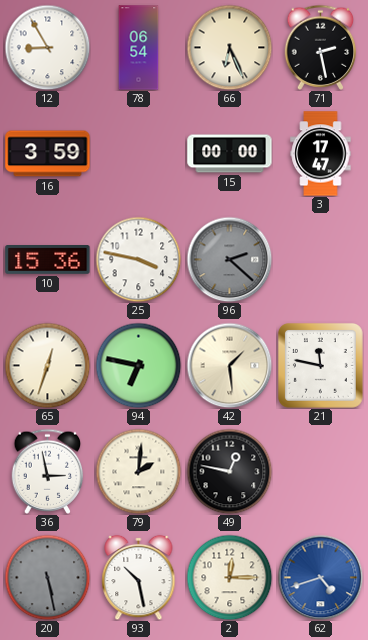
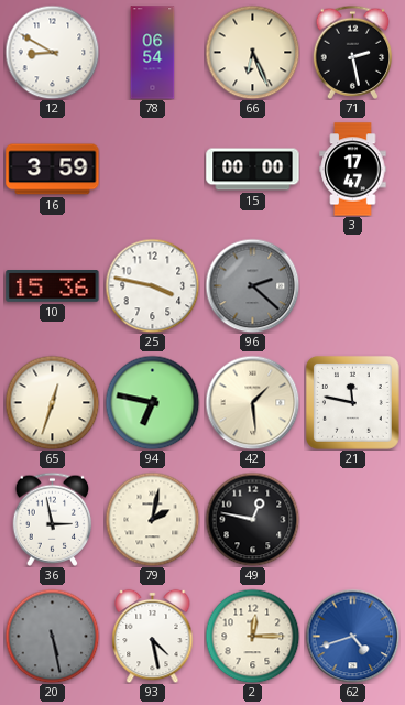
12: 8:55 -> 8:50
79: 2:01 -> 2:02
93: 10:28 -> 4:28
